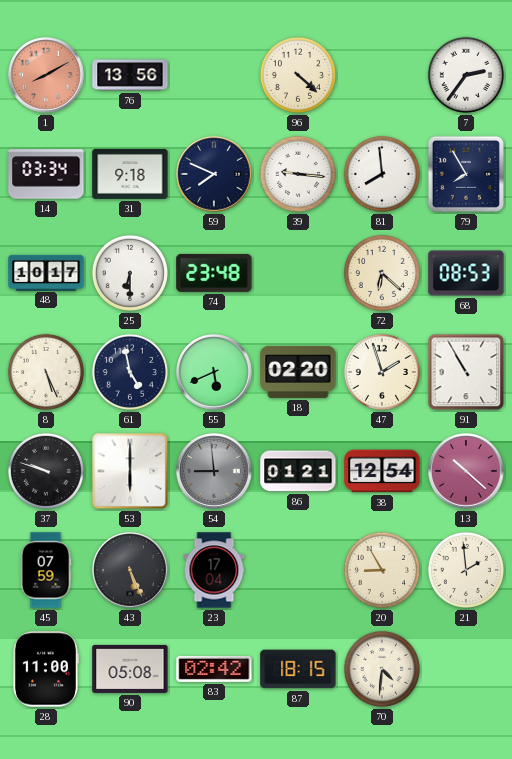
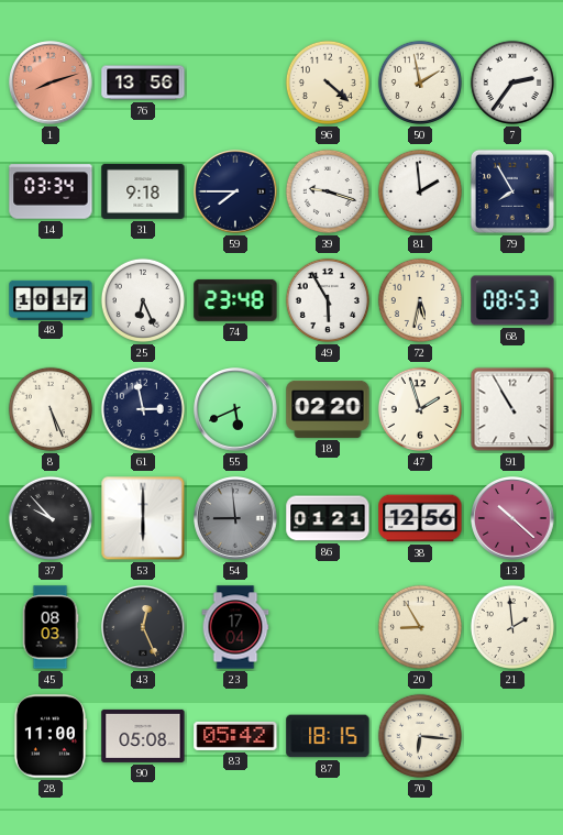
1: 8:10 -> 8:12
50: none -> 1:58
59: 7:49 -> 7:45
39: 9:16 -> 9:18
81: 7:59 -> 1:59
25: 6:30 -> 6:26
49: none -> 5:55
72: 6:22 -> 5:32
61: 4:58 -> 2:58
37: 9:48 -> 9:53
38: 12:54 -> 12:56
45: 07:59 -> 08:03
43: 5:26 -> 12:26
83: 02:42 -> 05:42
70: 4:31 -> 6:16
